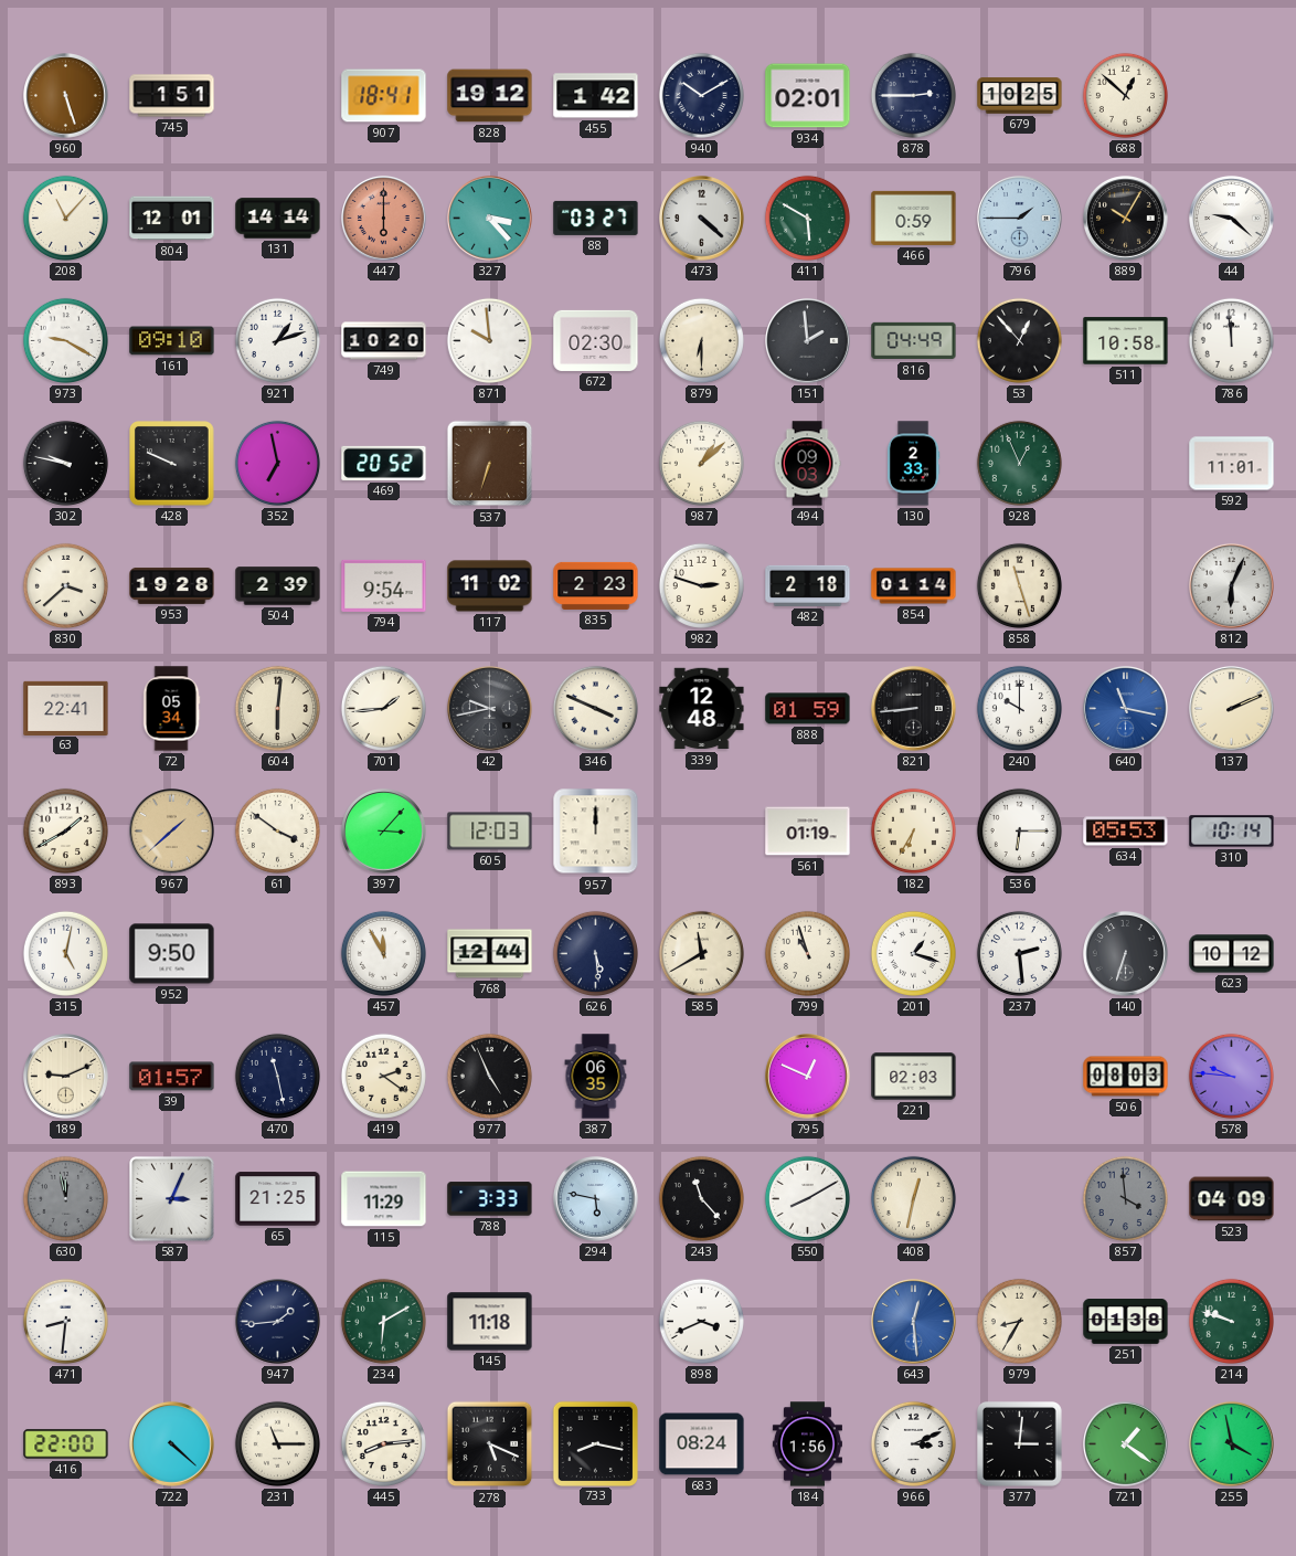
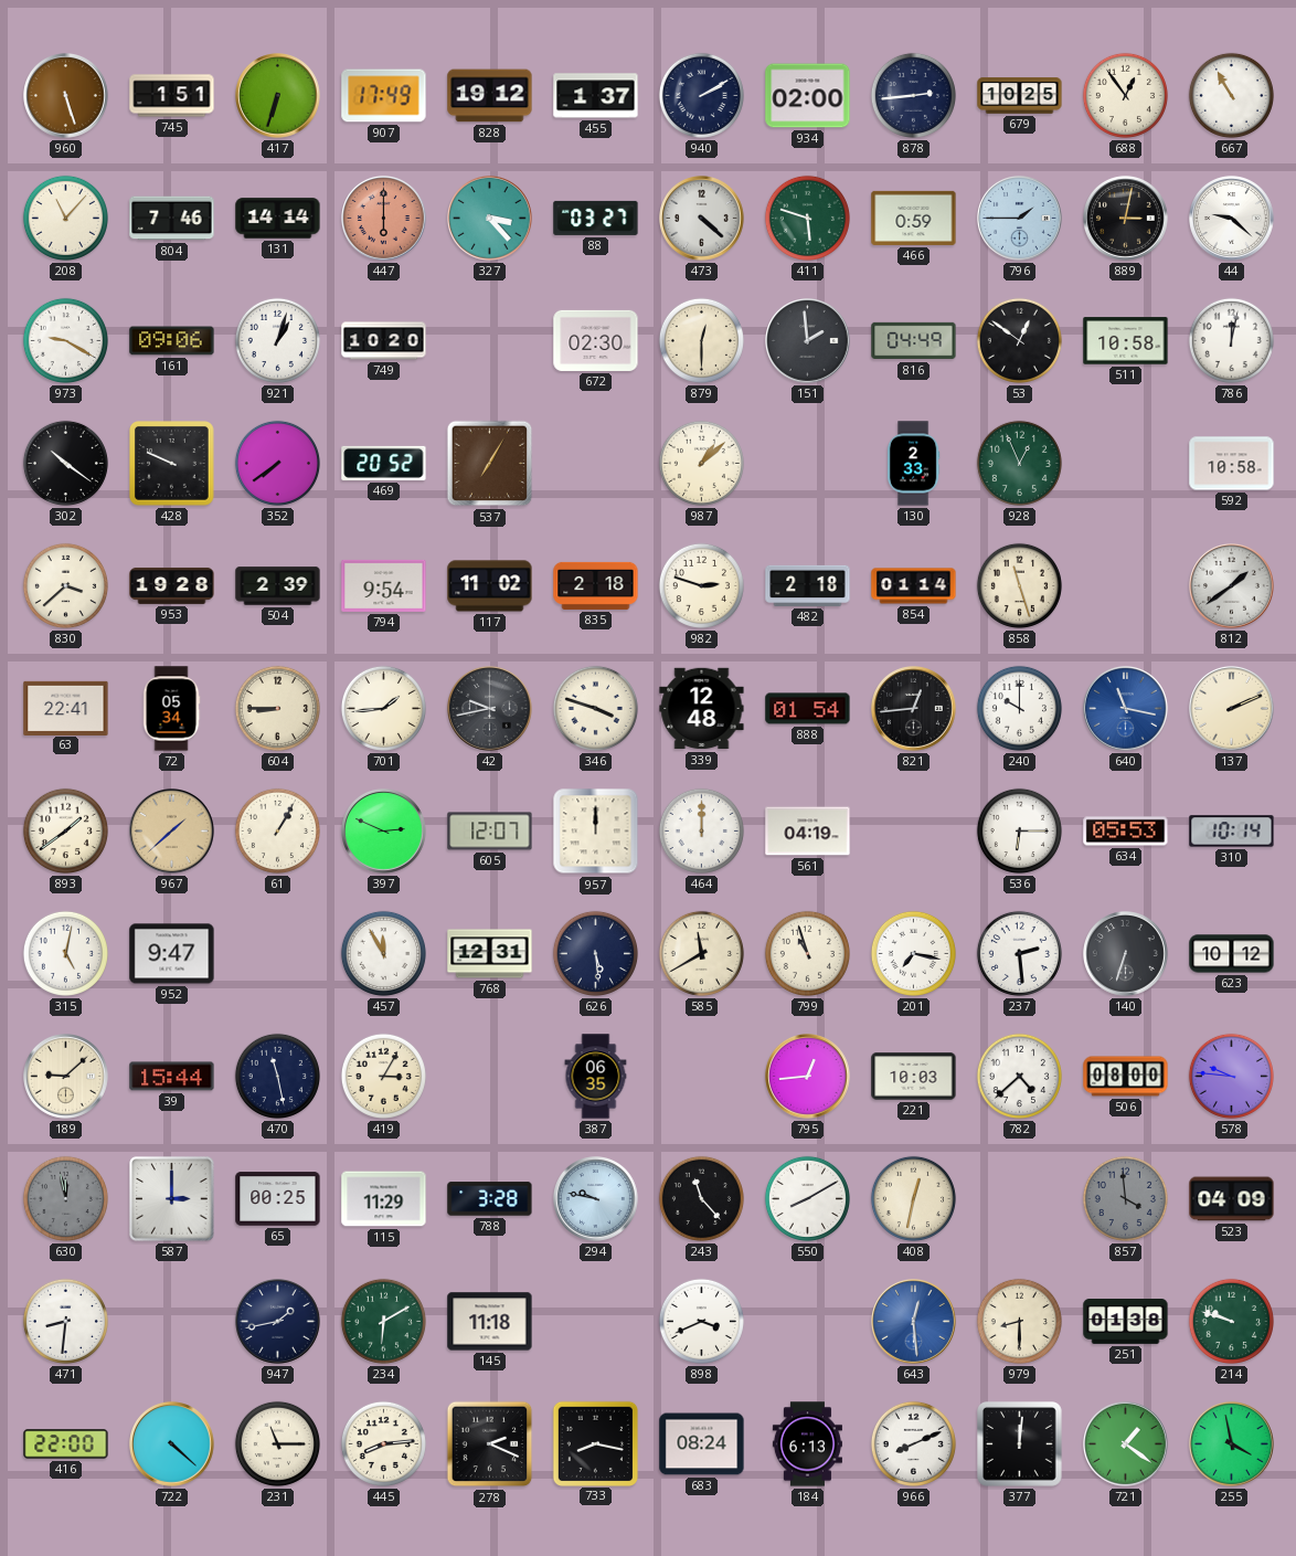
417: none -> 6:33
907: 18:41 -> 17:49
455: 1:42 -> 1:37
940: 10:10 -> 2:10
934: 02:01 -> 02:00
878: 2:45 -> 2:44
688: 12:52 -> 12:54
667: none -> 10:55
804: 12:01 -> 7:46
411: 5:50 -> 5:48
889: 10:05 -> 3:02
161: 09:10 -> 09:06
921: 1:12 -> 1:03
871: 9:59 -> none
879: 6:30 -> 12:30
53: 12:53 -> 12:51
786: 11:59 -> 12:02
302: 9:47 -> 10:21
352: 6:58 -> 7:39
537: 6:33 -> 7:05
494: 09:03 -> none
592: 11:01 -> 10:58
835: 2:23 -> 2:18
812: 6:04 -> 1:39
604: 6:01 -> 8:45
346: 3:49 -> 3:48
888: 01:59 -> 01:54
821: 8:44 -> 12:44
893: 1:40 -> 1:39
61: 3:51 -> 1:05
397: 3:07 -> 2:49
605: 12:03 -> 12:07
464: none -> 12:00
561: 01:19 -> 04:19
182: 6:35 -> none
952: 9:50 -> 9:47
768: 12:44 -> 12:31
201: 1:18 -> 7:17
189: 9:11 -> 9:08
39: 01:57 -> 15:44
419: 2:21 -> 3:05
977: 4:56 -> none
795: 12:49 -> 12:44
221: 02:03 -> 10:03
782: none -> 4:38
506: 08:03 -> 08:00
587: 3:04 -> 3:00
65: 21:25 -> 00:25
788: 3:33 -> 3:28
294: 5:47 -> 9:47
947: 1:44 -> 1:43
979: 8:35 -> 8:30
278: 5:19 -> 2:19
184: 1:56 -> 6:13
966: 3:11 -> 8:11
377: 3:01 -> 12:01
